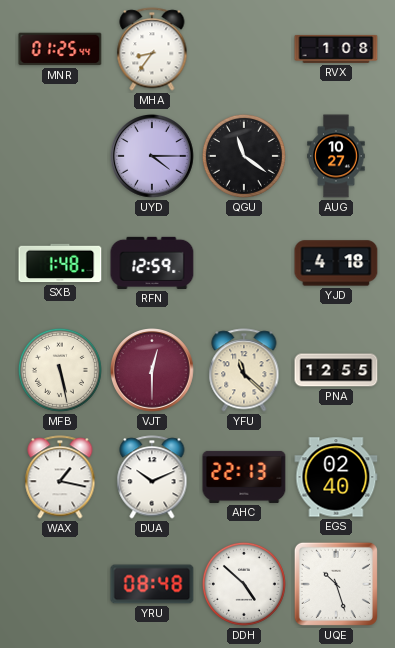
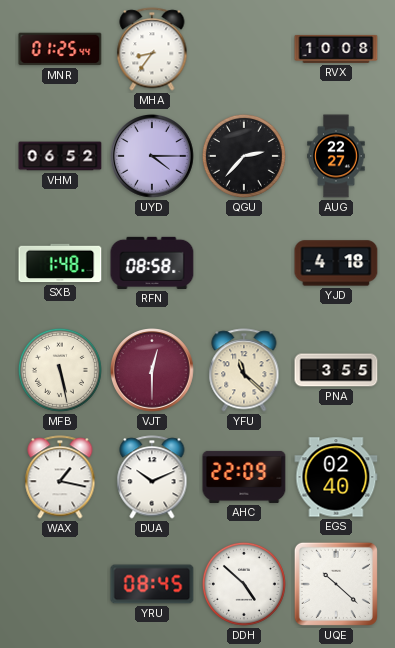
RVX: 1:08 -> 10:08
VHM: none -> 06:52
QGU: 11:21 -> 2:37
AUG: 10:27 -> 22:27
RFN: 12:59 -> 08:58
PNA: 12:55 -> 3:55
AHC: 22:13 -> 22:09
YRU: 08:48 -> 08:45
UQE: 10:27 -> 10:22
